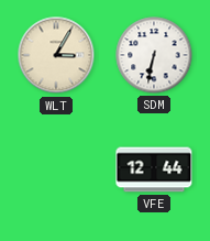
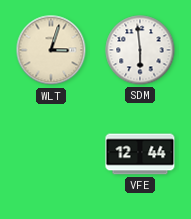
WLT: 3:05 -> 3:03
SDM: 6:32 -> 5:59
